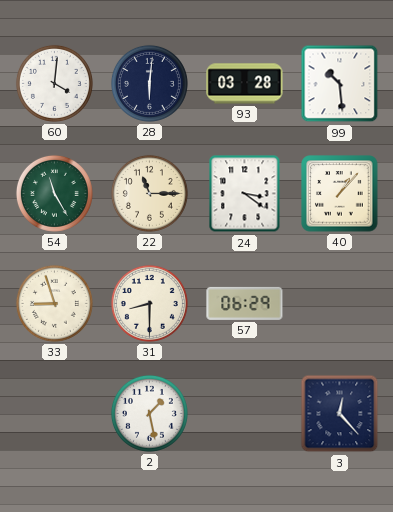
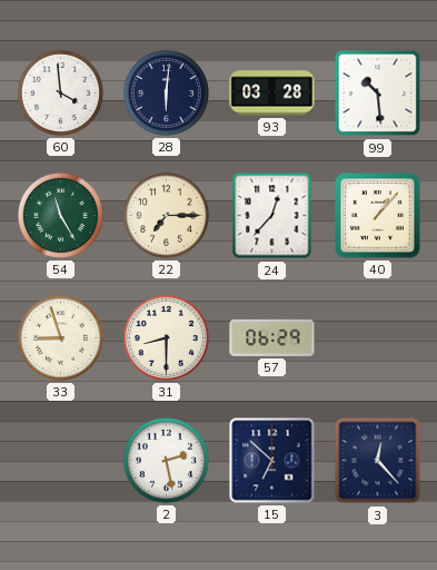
60: 4:01 -> 3:59
22: 11:15 -> 7:15
24: 3:21 -> 12:37
2: 1:28 -> 2:28
15: none -> 6:52
